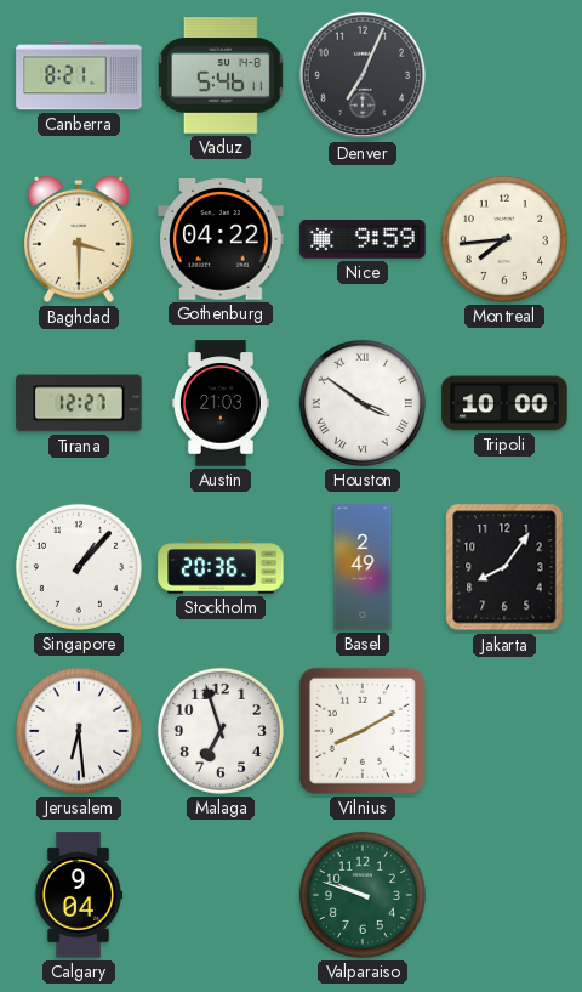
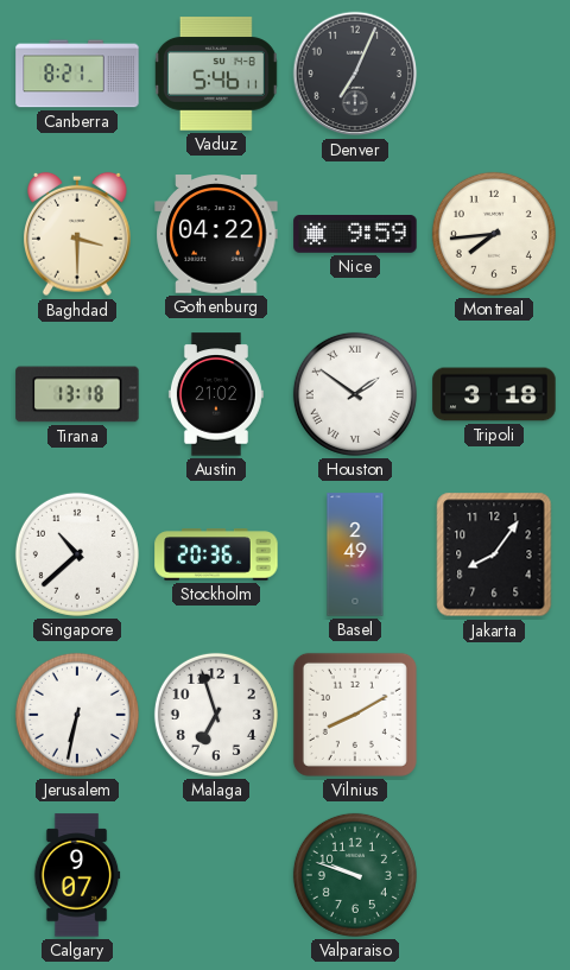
Tirana: 12:27 -> 13:18
Austin: 21:03 -> 21:02
Houston: 3:51 -> 1:51
Tripoli: 10:00 -> 3:18
Singapore: 1:07 -> 10:38
Jerusalem: 6:29 -> 6:32
Calgary: 9:04 -> 9:07
